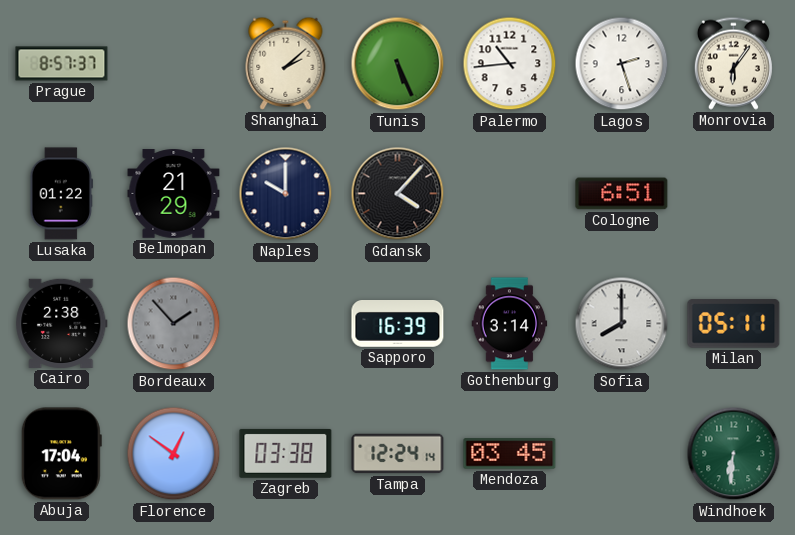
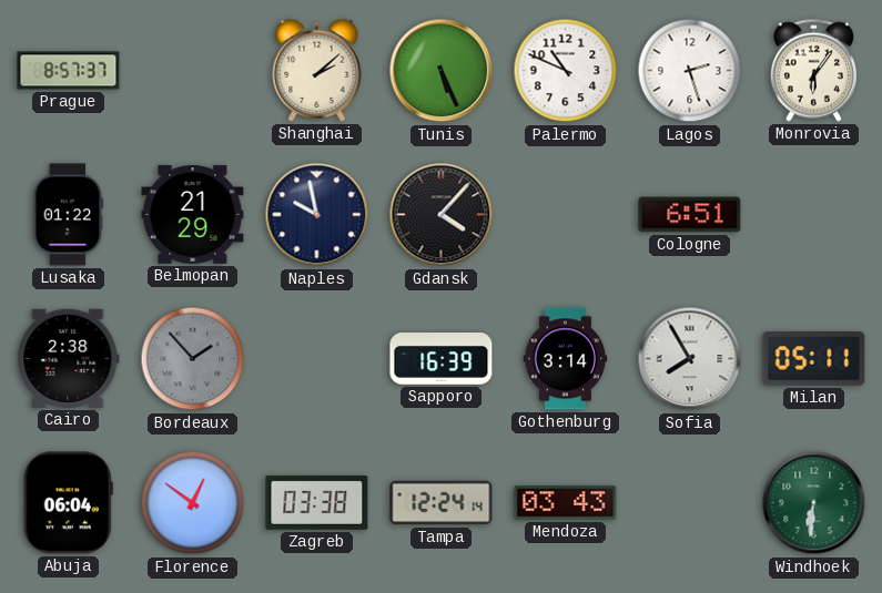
Palermo: 10:44 -> 10:49
Naples: 10:00 -> 9:58
Sofia: 8:00 -> 7:55
Abuja: 17:04 -> 06:04
Mendoza: 03:45 -> 03:43
